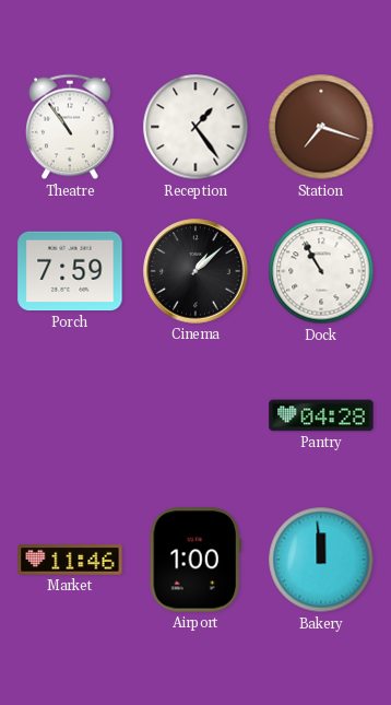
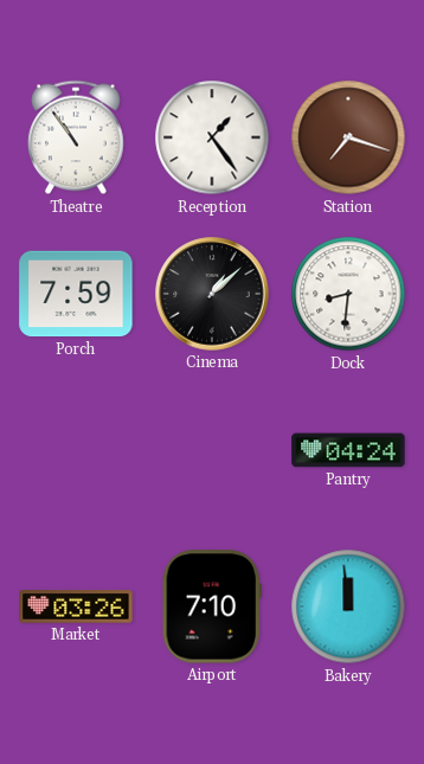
Dock: 10:55 -> 8:31
Pantry: 04:28 -> 04:24
Market: 11:46 -> 03:26
Airport: 1:00 -> 7:10
